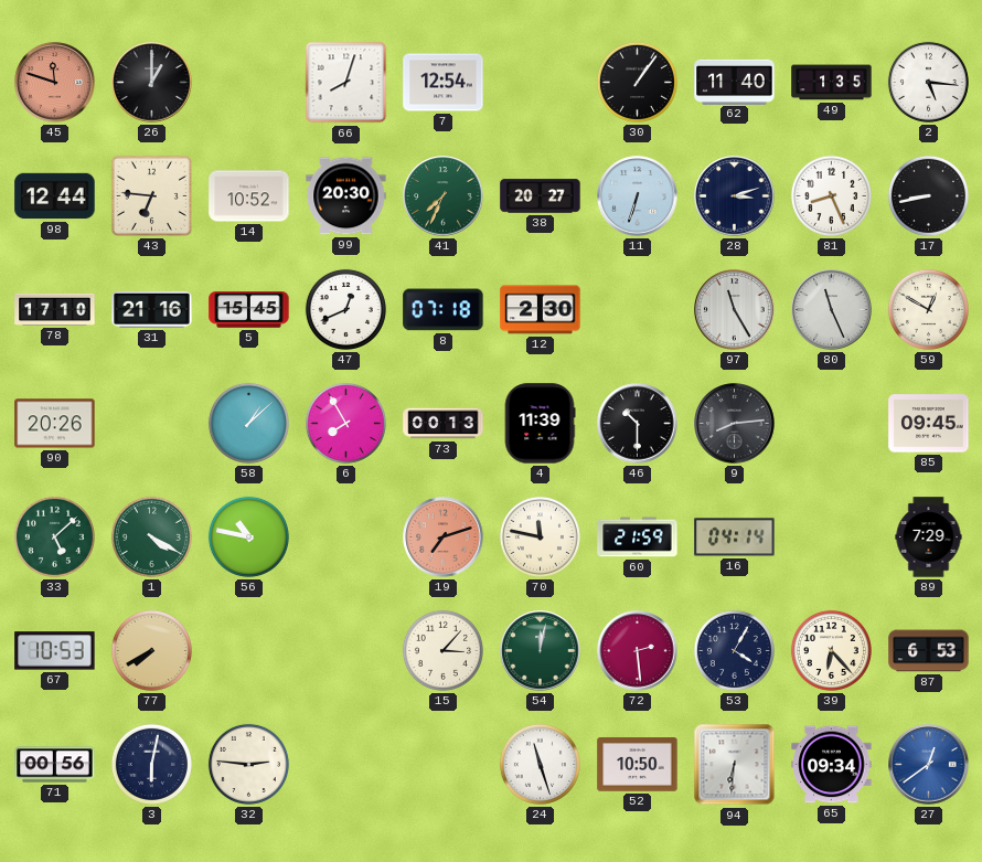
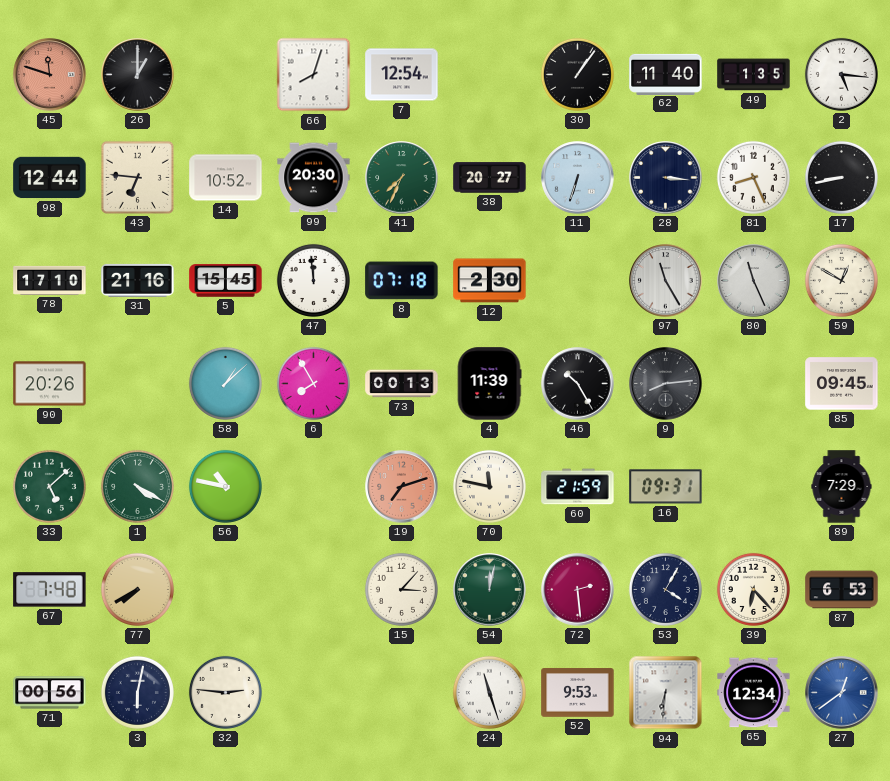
28: 3:12 -> 3:16
47: 12:41 -> 11:59
46: 10:30 -> 10:25
16: 04:14 -> 09:31
67: 10:53 -> 7:48
52: 10:50 -> 9:53
65: 09:34 -> 12:34
